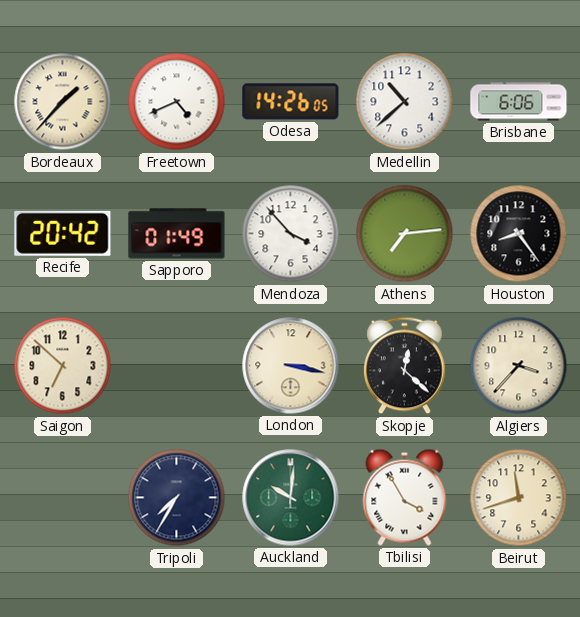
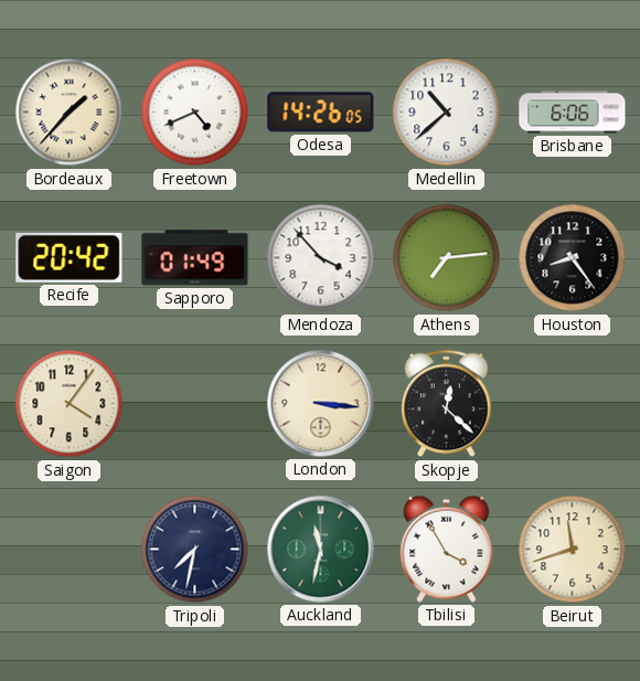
Saigon: 6:52 -> 4:06
London: 3:17 -> 3:16
Algiers: 3:37 -> none
Tripoli: 7:35 -> 7:32
Auckland: 10:01 -> 11:32
